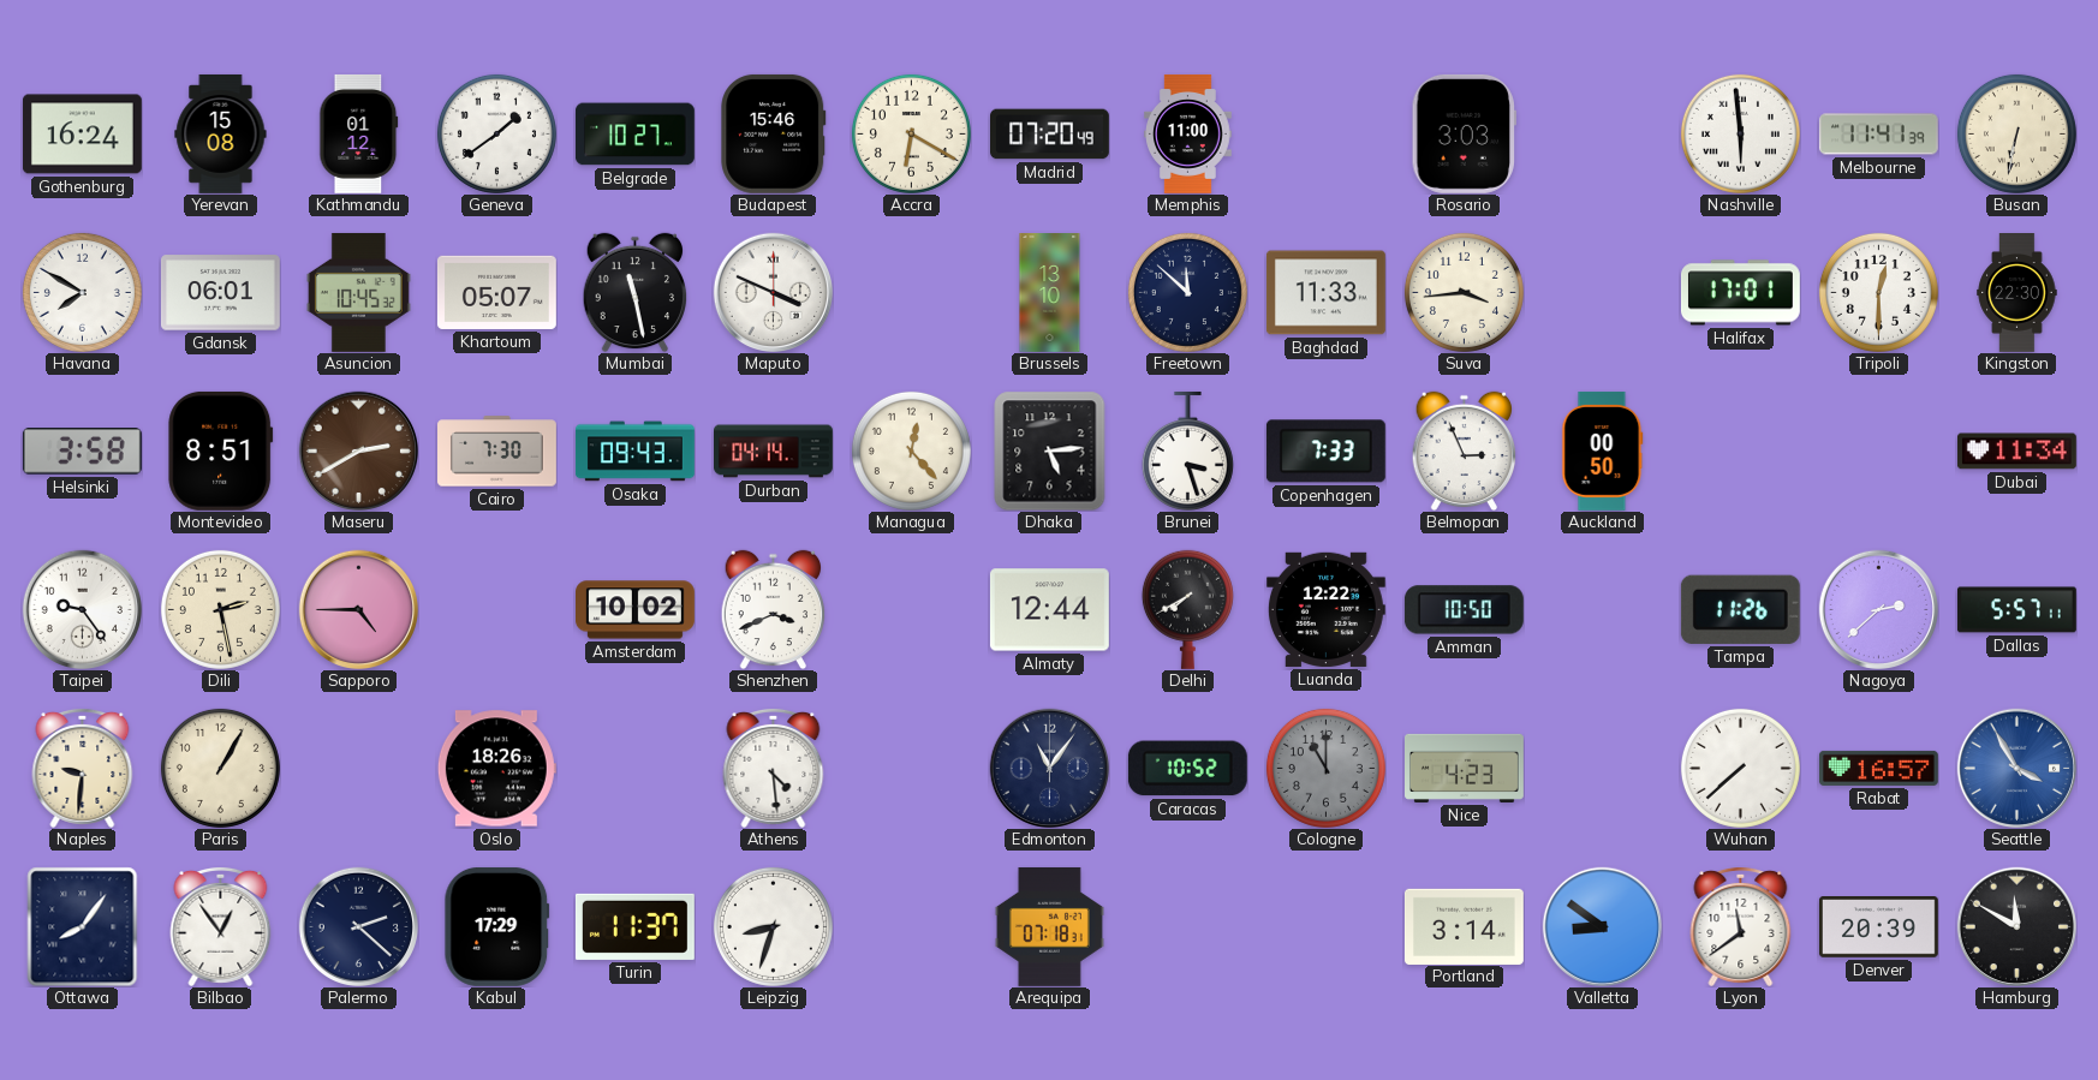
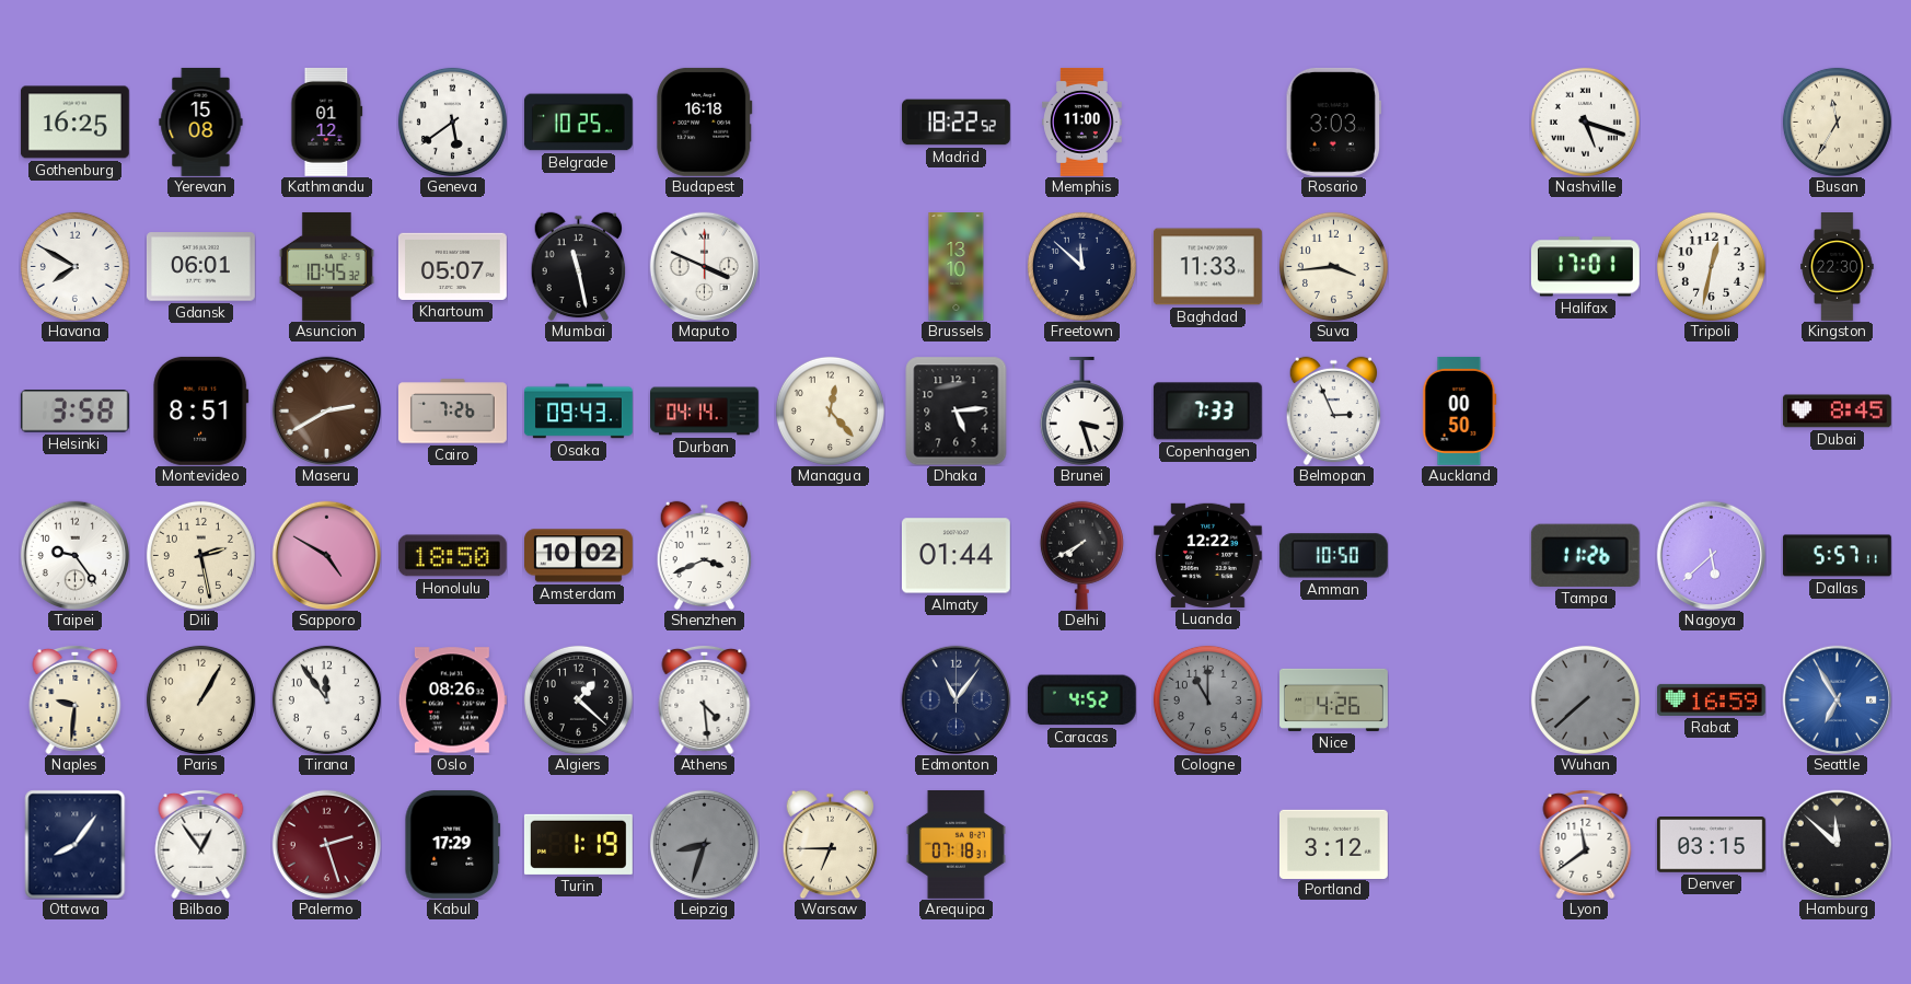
Gothenburg: 16:24 -> 16:25
Geneva: 1:39 -> 5:39
Belgrade: 10:27 -> 10:25
Budapest: 15:46 -> 16:18
Accra: 6:20 -> none
Madrid: 07:20 -> 18:22
Nashville: 5:59 -> 5:18
Melbourne: 11:41 -> none
Busan: 6:32 -> 11:35
Tripoli: 12:30 -> 12:32
Cairo: 7:30 -> 7:26
Dubai: 11:34 -> 8:45
Sapporo: 4:45 -> 4:50
Honolulu: none -> 18:50
Almaty: 12:44 -> 01:44
Nagoya: 2:38 -> 5:38
Tirana: none -> 11:54
Oslo: 18:26 -> 08:26
Algiers: none -> 1:22
Caracas: 10:52 -> 4:52
Nice: 4:23 -> 4:26
Wuhan dial: white -> grey
Rabat: 16:57 -> 16:59
Seattle: 3:55 -> 6:55
Palermo: 2:22 -> 2:27
Palermo dial: navy -> burgundy
Turin: 11:37 -> 1:19
Leipzig dial: white -> grey
Warsaw: none -> 6:45
Portland: 3:14 -> 3:12
Valletta: 8:51 -> none
Denver: 20:39 -> 03:15
Hamburg: 11:50 -> 11:52
